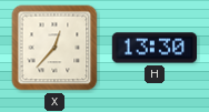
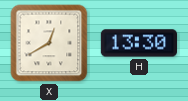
X: 12:37 -> 12:40
